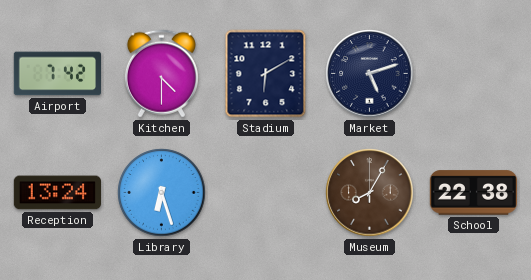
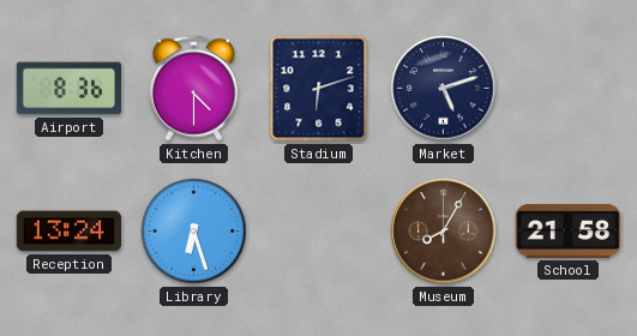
Airport: 7:42 -> 8:36
Stadium: 6:10 -> 6:12
School: 22:38 -> 21:58
